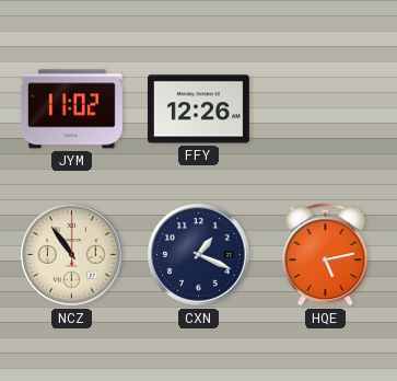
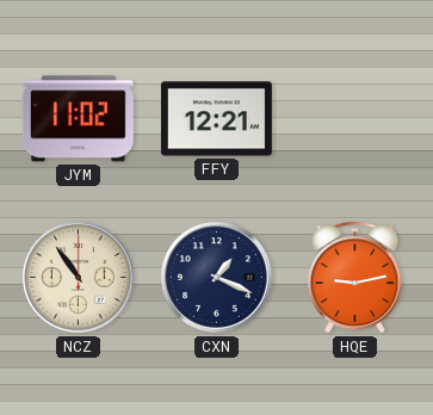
FFY: 12:26 -> 12:21
HQE: 5:13 -> 9:13
